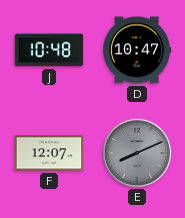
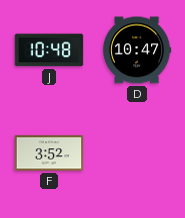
F: 12:07 -> 3:52
E: 8:11 -> none
